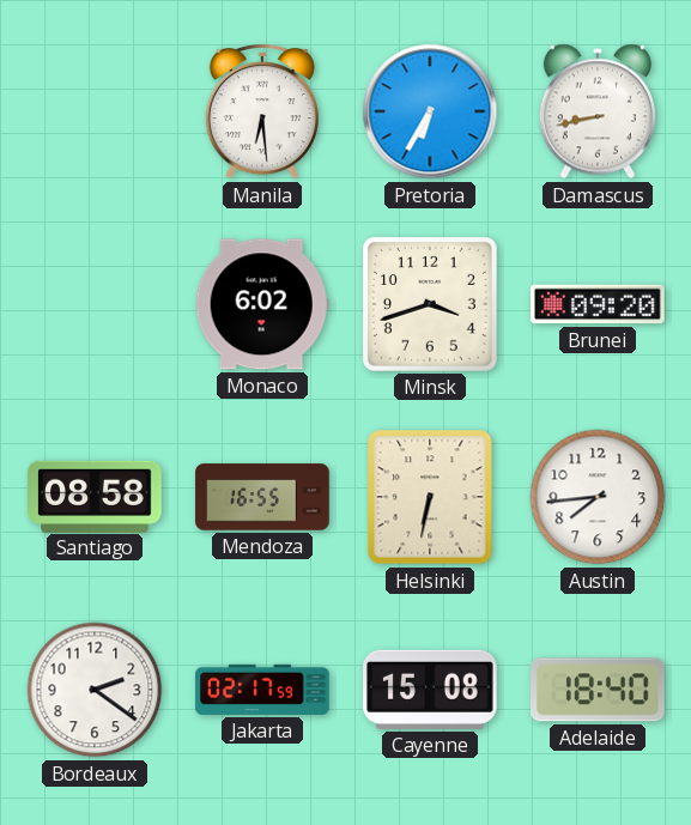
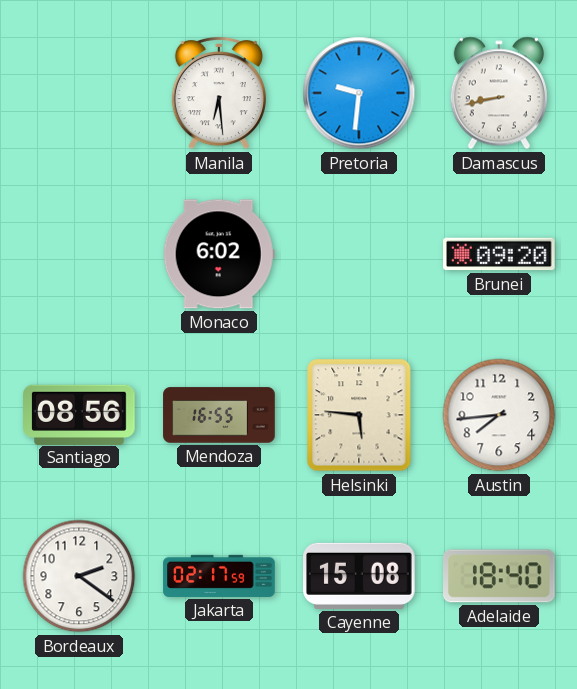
Pretoria: 6:35 -> 9:31
Minsk: 3:42 -> none
Santiago: 08:58 -> 08:56
Helsinki: 6:32 -> 5:46
